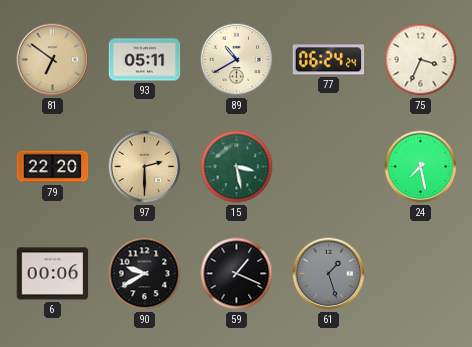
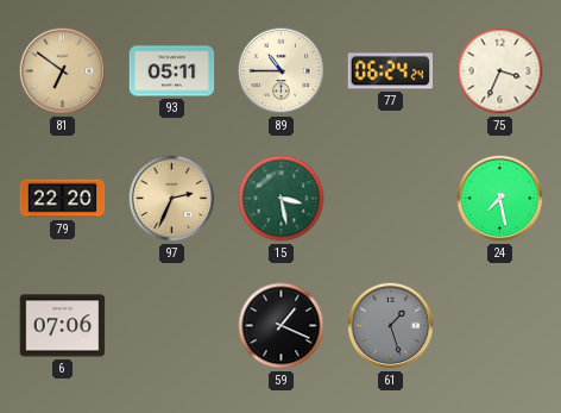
89: 10:40 -> 10:45
97: 2:30 -> 2:34
6: 00:06 -> 07:06
90: 9:40 -> none
